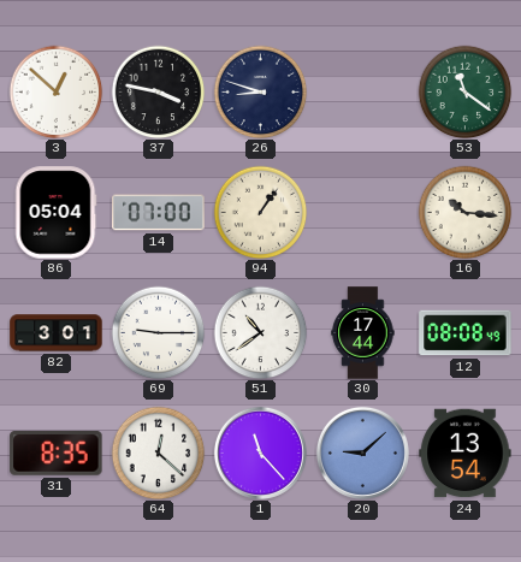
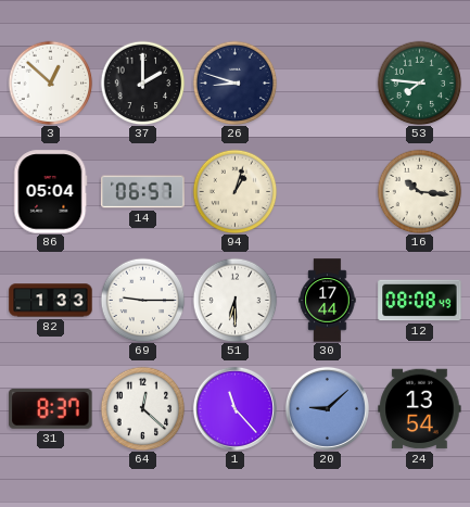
37: 3:47 -> 2:00
53: 11:21 -> 7:46
14: 07:00 -> 06:57
94: 1:06 -> 1:03
82: 3:01 -> 1:33
51: 10:39 -> 6:30
31: 8:35 -> 8:37
